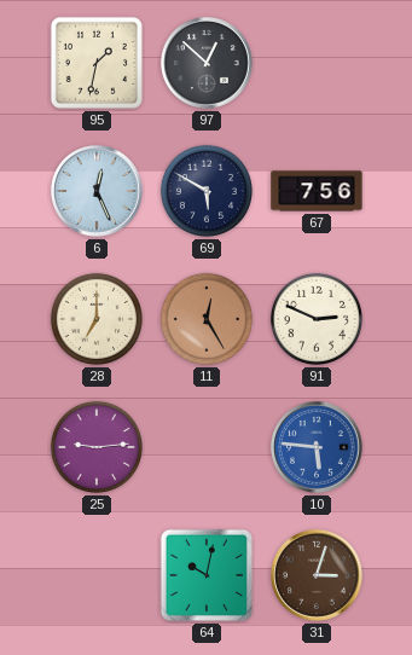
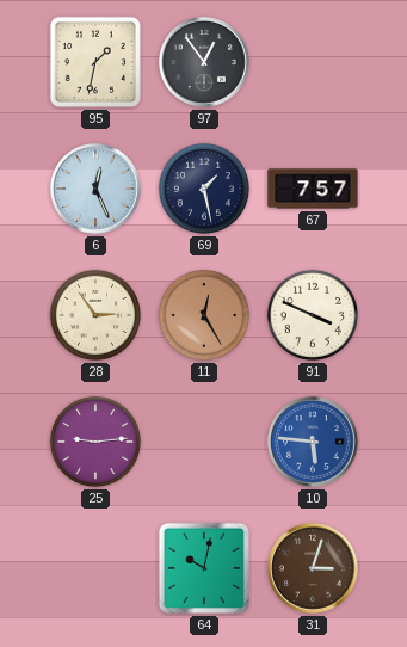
97: 12:52 -> 12:54
69: 5:50 -> 1:28
67: 7:56 -> 7:57
28: 7:00 -> 2:54
91: 2:49 -> 3:49
